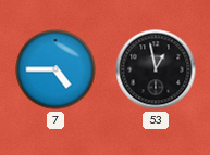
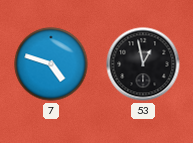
7: 4:45 -> 4:48
